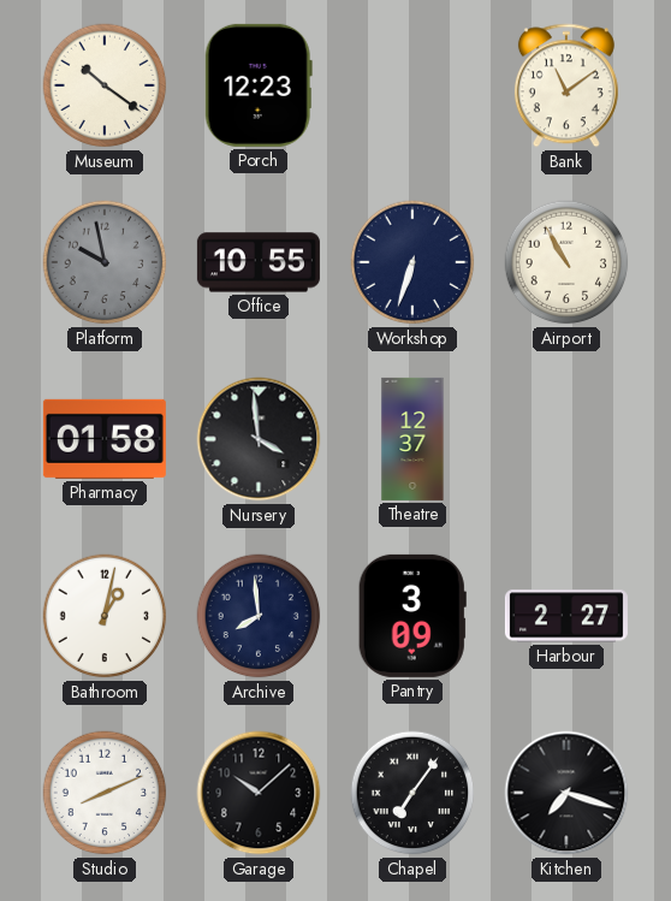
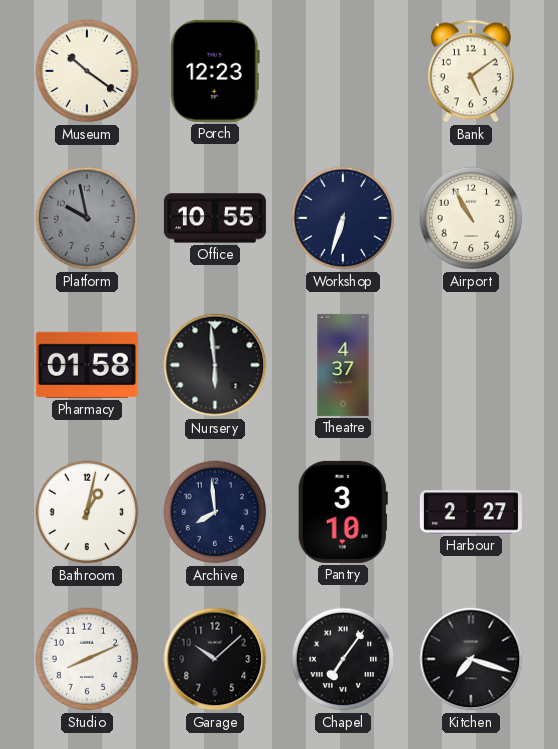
Bank: 11:09 -> 5:09
Nursery: 3:59 -> 5:59
Theatre: 12:37 -> 4:37
Pantry: 3:09 -> 3:10
